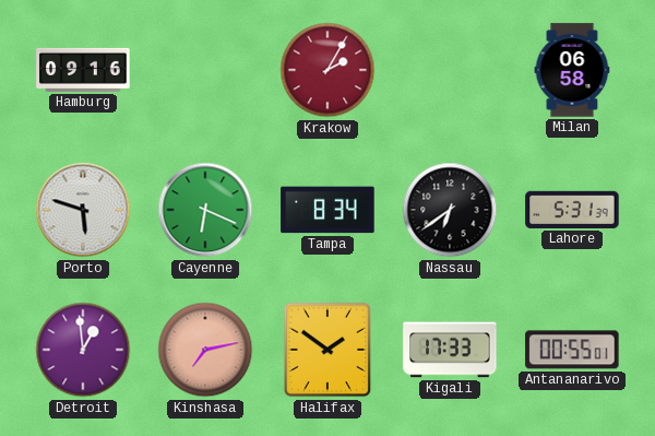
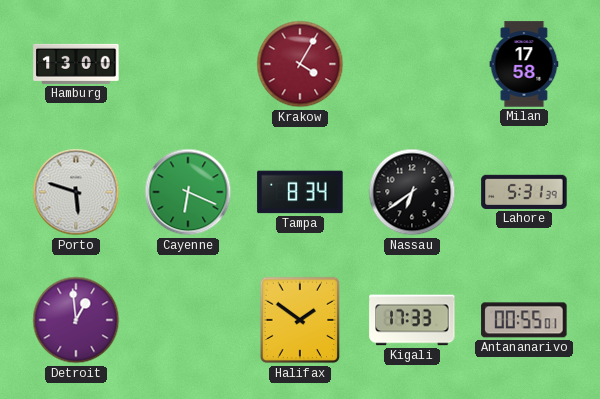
Hamburg: 09:16 -> 13:00
Krakow: 2:05 -> 4:05
Milan: 06:58 -> 17:58
Kinshasa: 7:13 -> none
